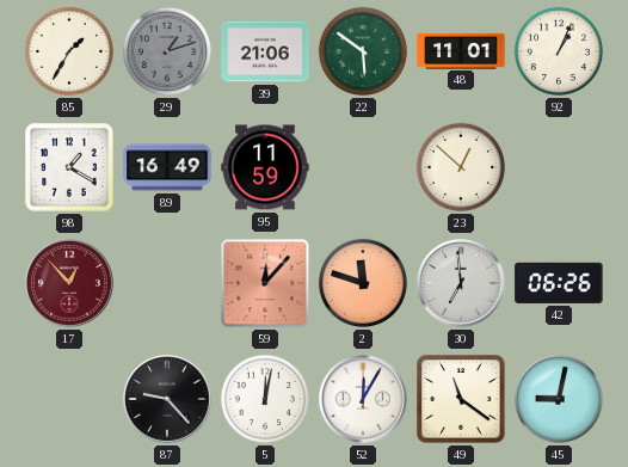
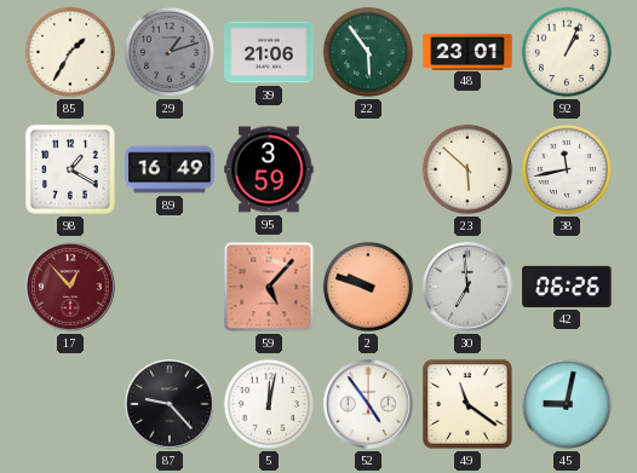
22: 5:51 -> 5:54
48: 11:01 -> 23:01
95: 11:59 -> 3:59
23: 12:52 -> 5:52
38: none -> 11:43
59: 12:07 -> 5:07
2: 11:48 -> 9:48
52: 12:05 -> 4:54
